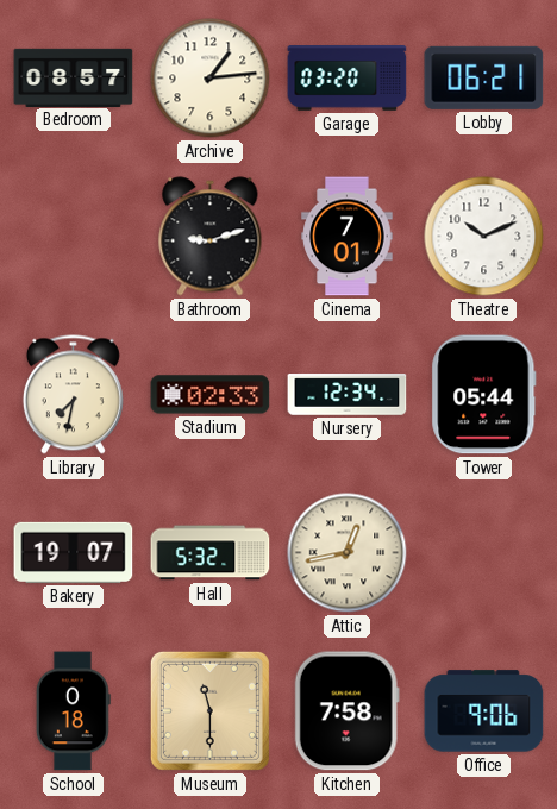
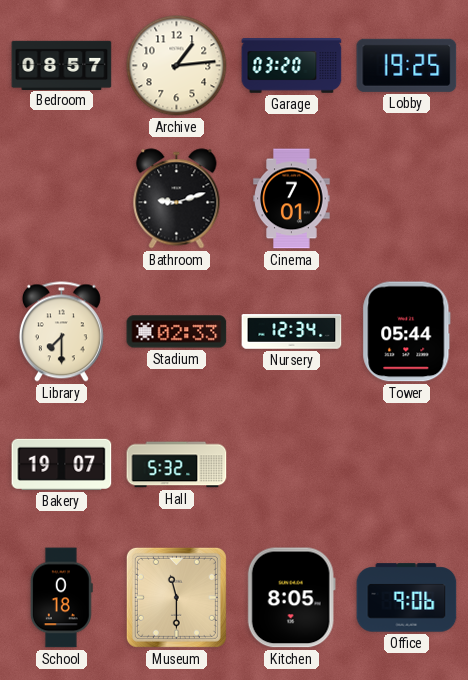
Lobby: 06:21 -> 19:25
Theatre: 10:11 -> none
Library: 7:32 -> 7:30
Attic: 12:43 -> none
Kitchen: 7:58 -> 8:05
